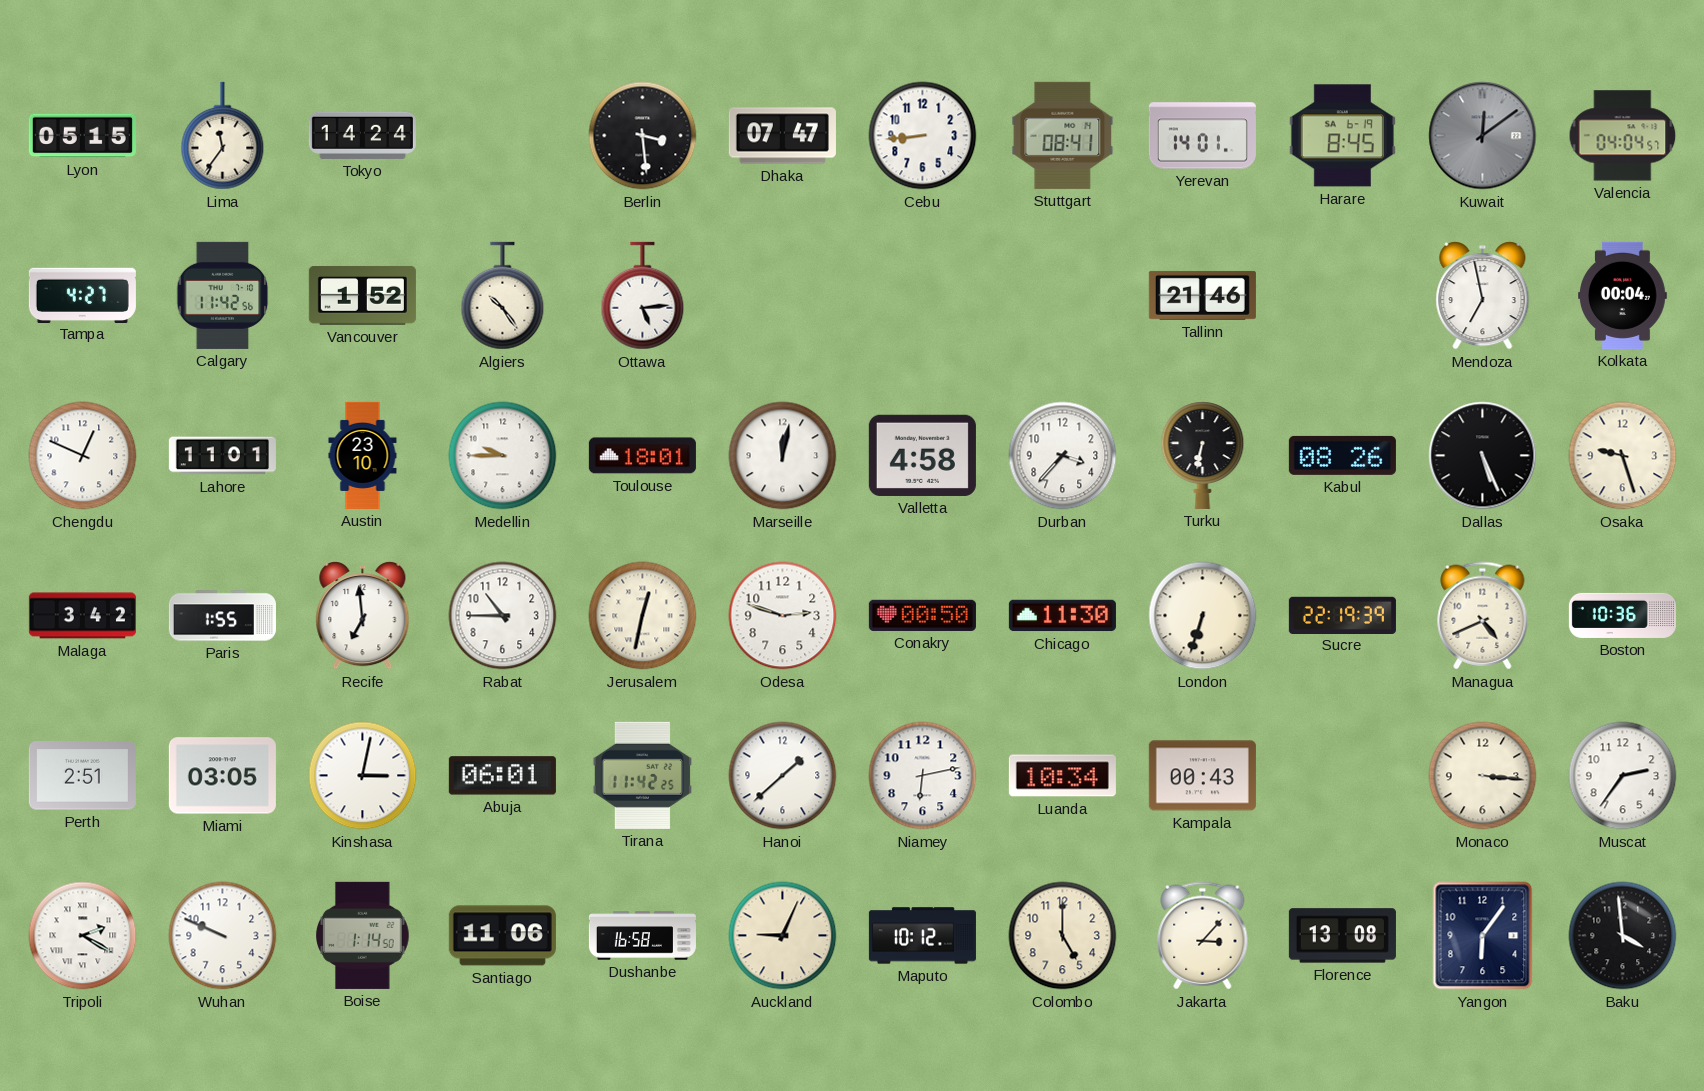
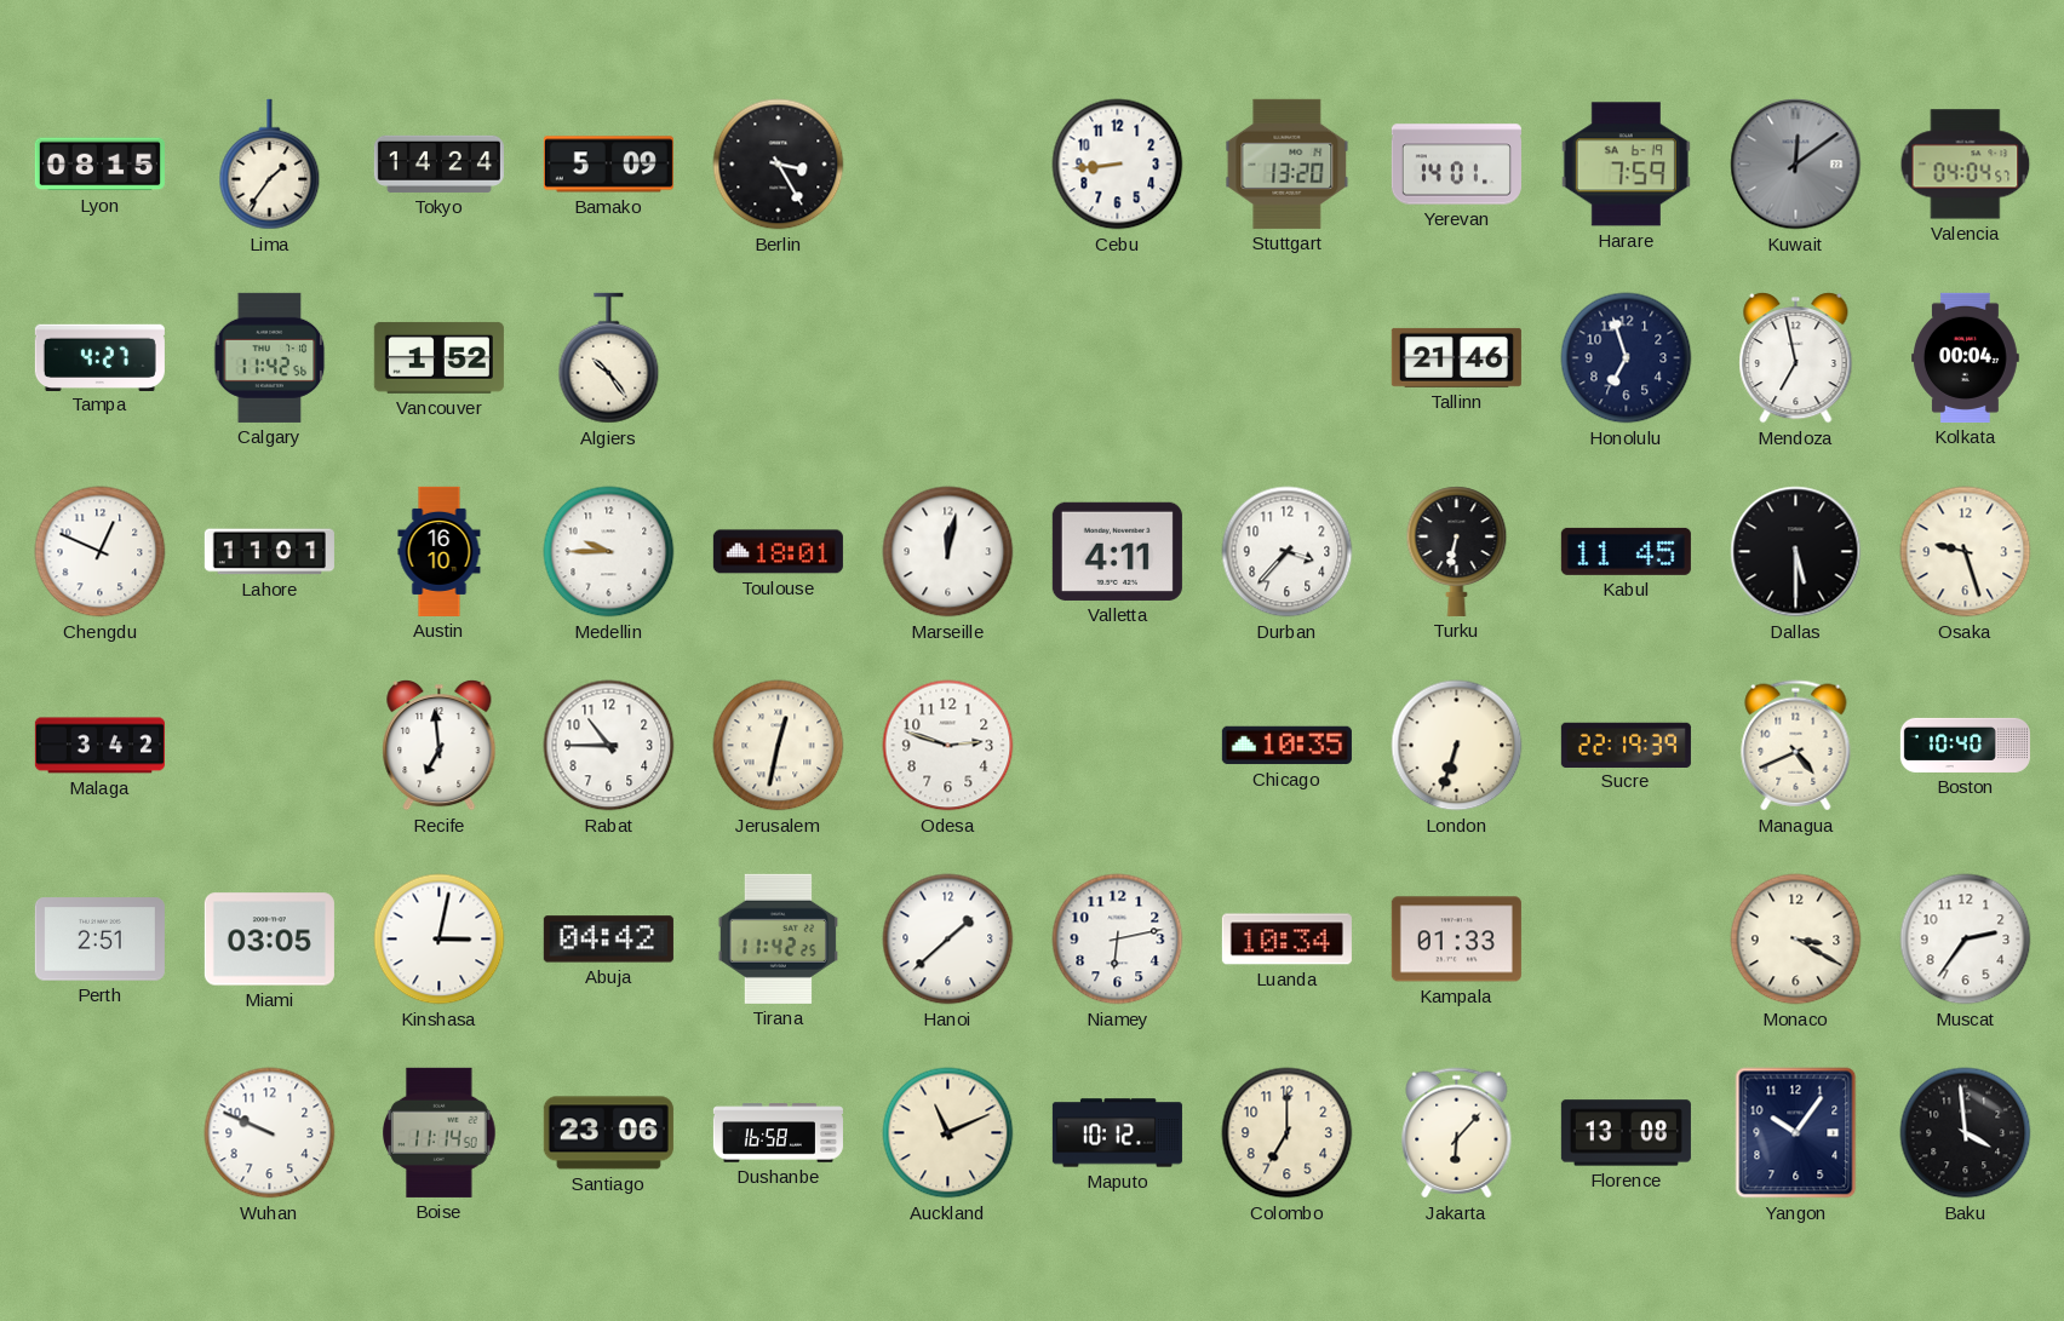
Lyon: 05:15 -> 08:15
Lima: 11:36 -> 1:36
Bamako: none -> 5:09
Berlin: 3:29 -> 3:25
Dhaka: 07:47 -> none
Stuttgart: 08:41 -> 13:20
Harare: 8:45 -> 7:59
Ottawa: 5:14 -> none
Honolulu: none -> 6:57
Austin: 23:10 -> 16:10
Valletta: 4:58 -> 4:11
Kabul: 08:26 -> 11:45
Dallas: 5:26 -> 5:30
Paris: 1:55 -> none
Conakry: 00:50 -> none
Chicago: 11:30 -> 10:35
Boston: 10:36 -> 10:40
Abuja: 06:01 -> 04:42
Kampala: 00:43 -> 01:33
Monaco: 3:16 -> 3:20
Tripoli: 2:20 -> none
Boise: 1:14 -> 11:14
Santiago: 11:06 -> 23:06
Auckland: 9:04 -> 11:11
Colombo: 5:00 -> 7:00
Jakarta: 3:07 -> 6:07
Yangon: 6:06 -> 10:06
